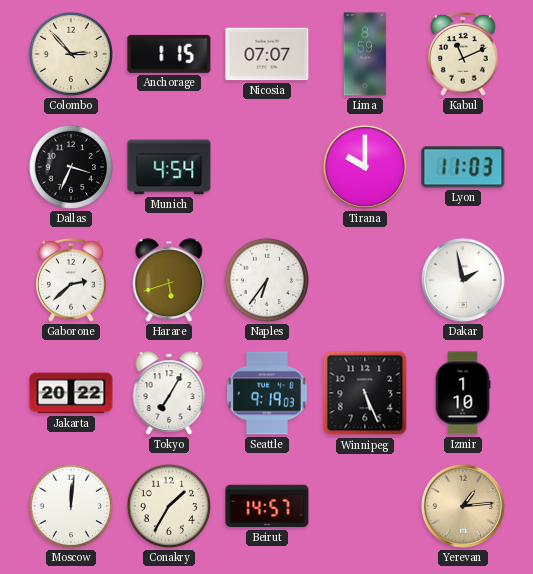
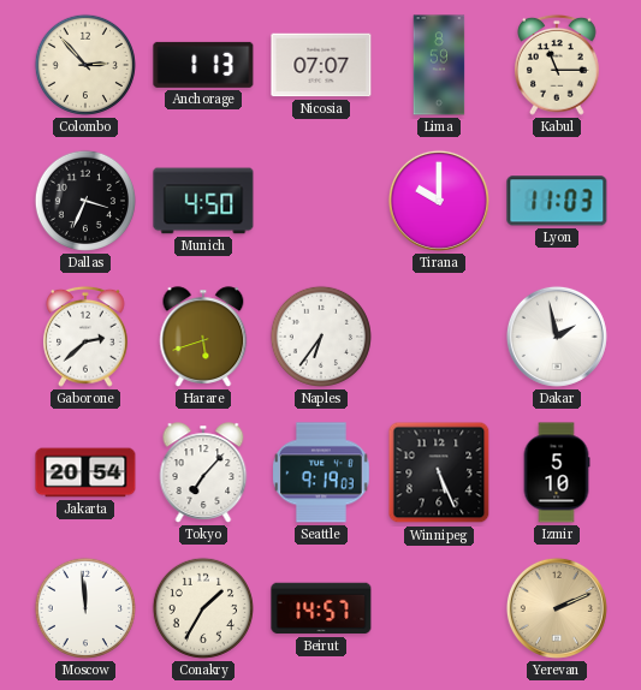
Anchorage: 1:15 -> 1:13
Kabul: 11:11 -> 11:15
Munich: 4:54 -> 4:50
Jakarta: 20:22 -> 20:54
Tokyo: 7:05 -> 7:07
Izmir: 1:10 -> 5:10
Moscow: 12:01 -> 11:59
Yerevan: 1:14 -> 2:11
